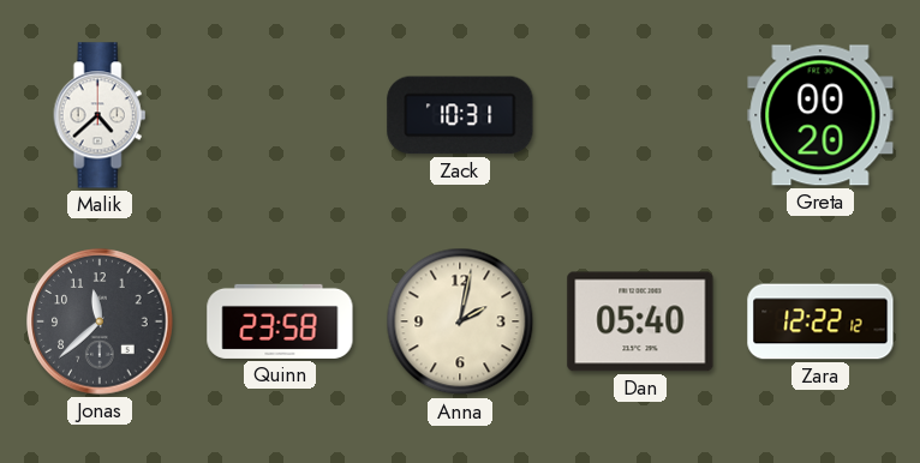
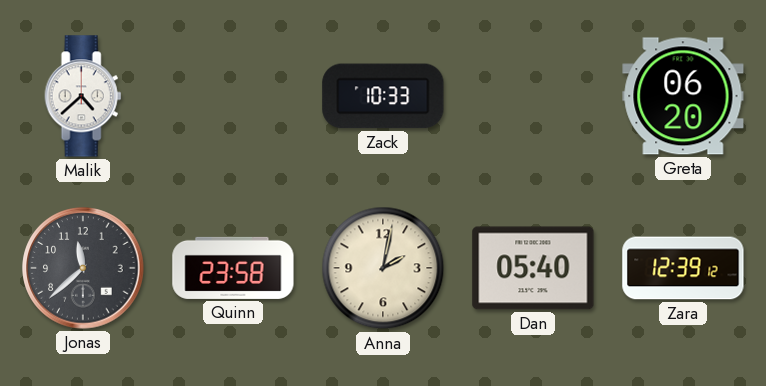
Zack: 10:31 -> 10:33
Greta: 00:20 -> 06:20
Zara: 12:22 -> 12:39
